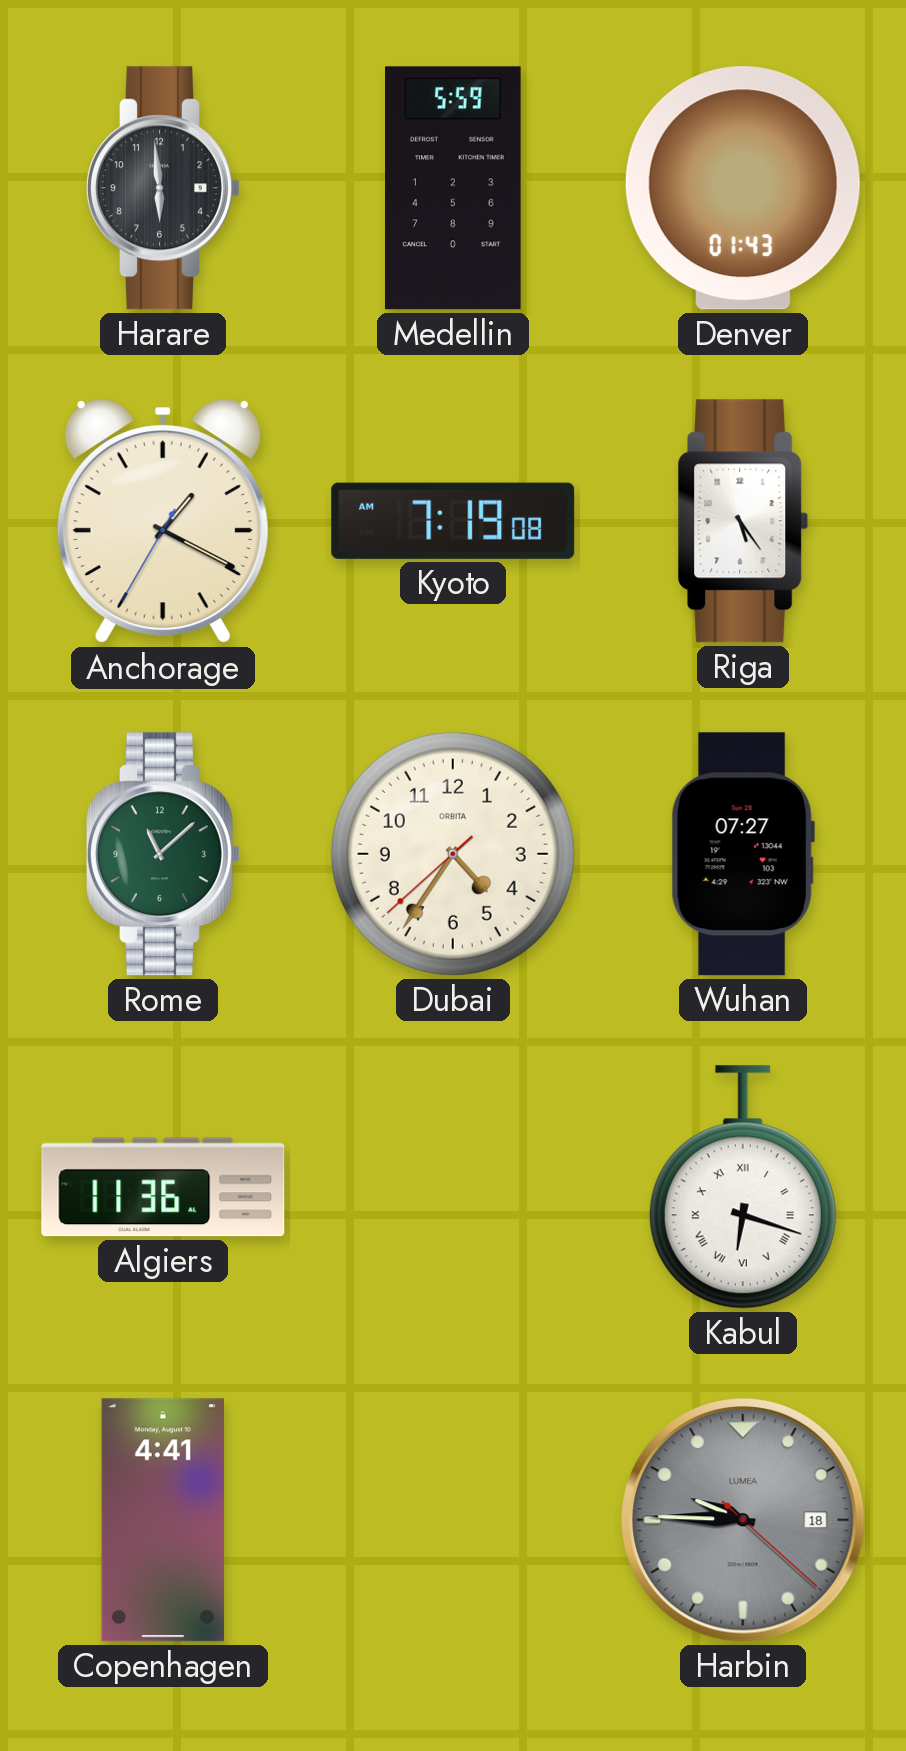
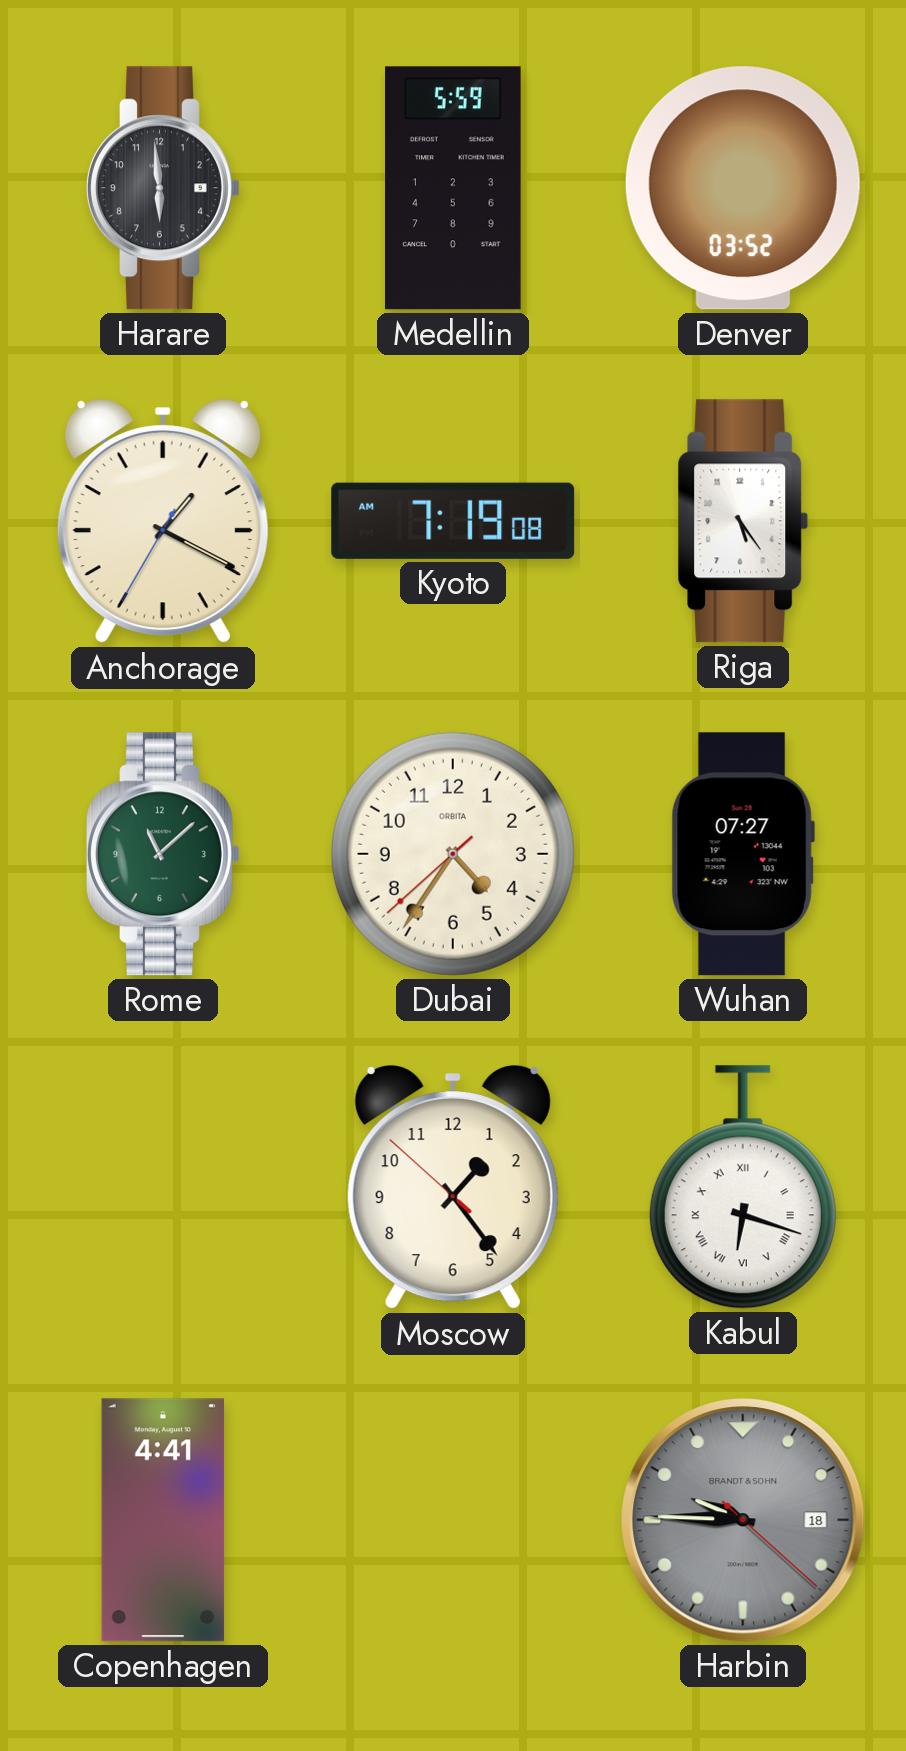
Denver: 01:43 -> 03:52
Algiers: 11:36 -> none
Moscow: none -> 1:23
Harbin brand: LUMEA -> BRANDT & SOHN
